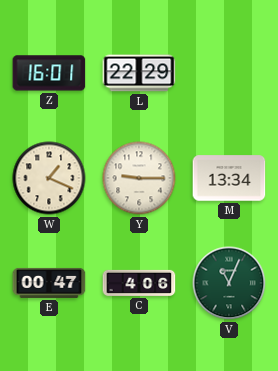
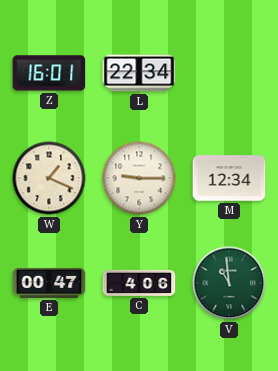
L: 22:29 -> 22:34
M: 13:34 -> 12:34
V: 11:04 -> 10:59
